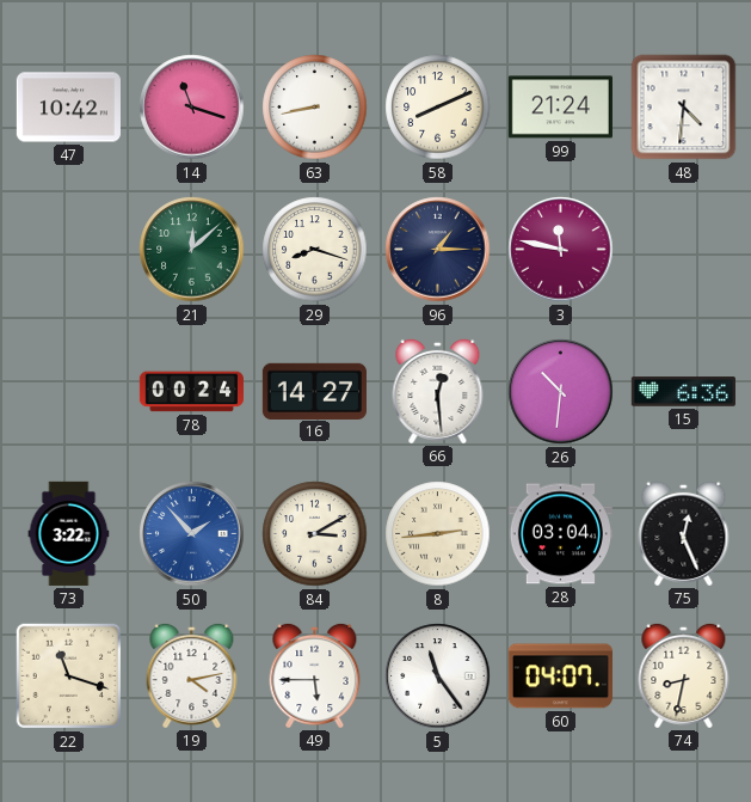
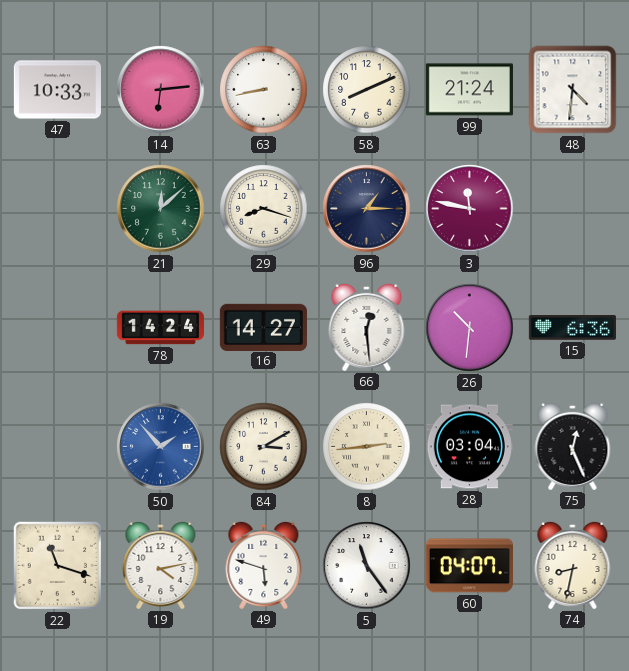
47: 10:42 -> 10:33
14: 11:18 -> 6:14
78: 00:24 -> 14:24
73: 3:22 -> none
49: 5:45 -> 5:48
